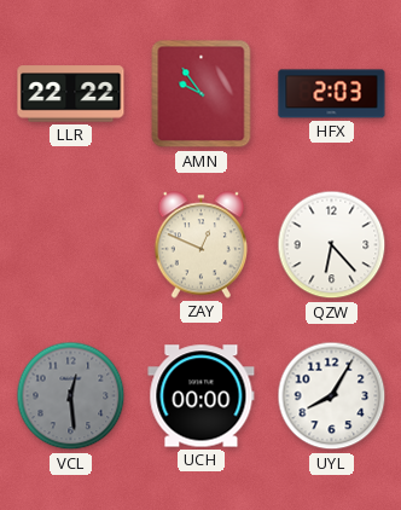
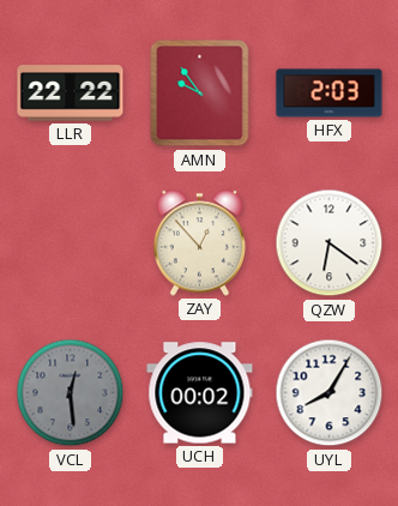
ZAY: 12:49 -> 12:53
QZW: 6:23 -> 6:21
UCH: 00:00 -> 00:02
